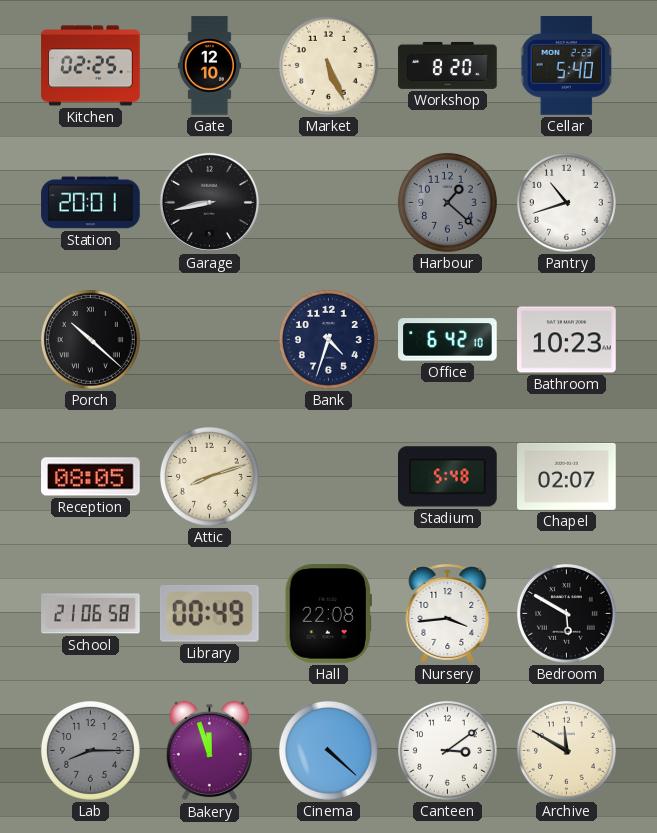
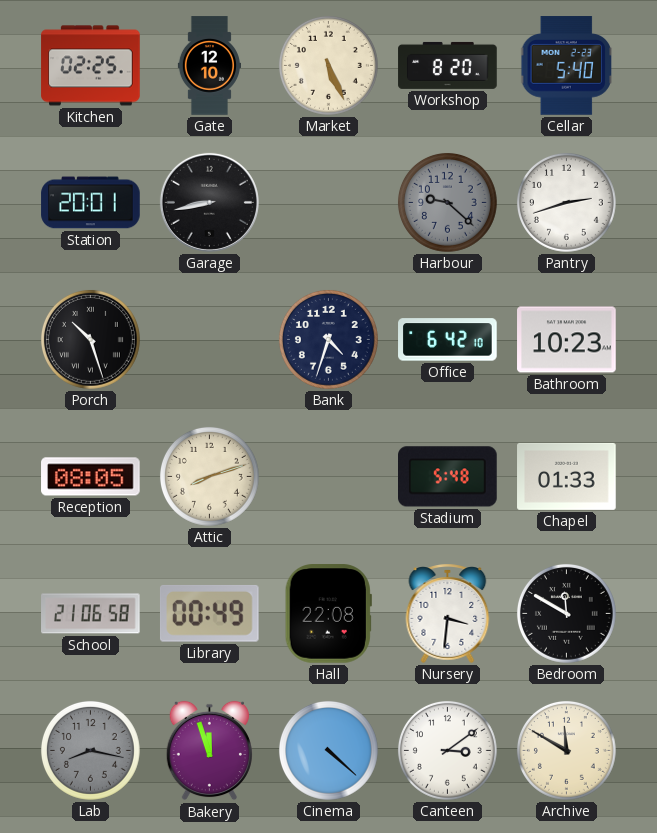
Harbour: 1:22 -> 9:22
Pantry: 10:42 -> 2:42
Porch: 10:22 -> 10:27
Chapel: 02:07 -> 01:33
Nursery: 3:44 -> 3:31
Bedroom: 5:50 -> 11:50
Lab: 8:15 -> 8:17
